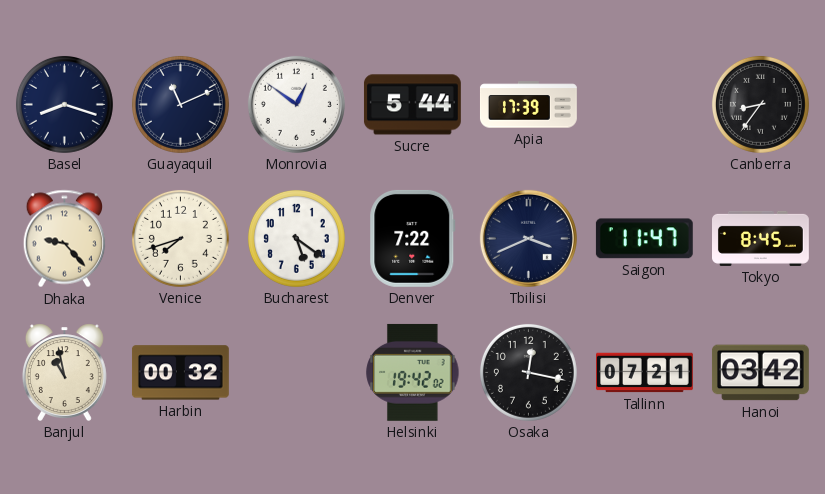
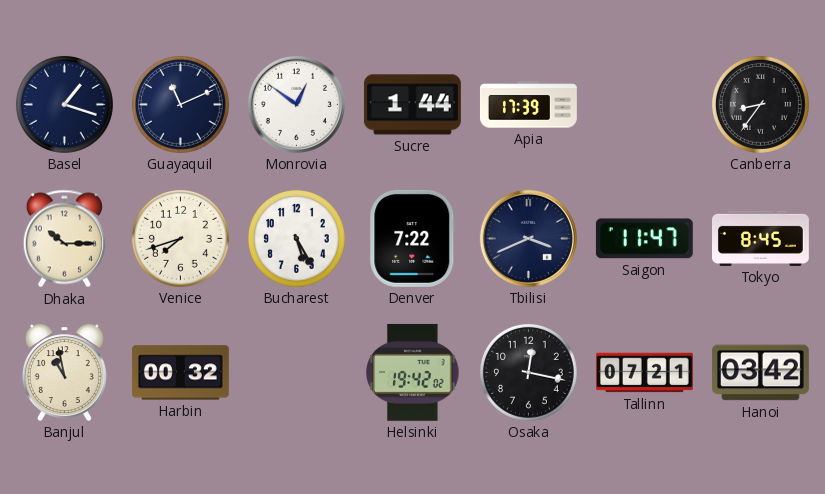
Basel: 8:18 -> 1:18
Sucre: 5:44 -> 1:44
Dhaka: 9:23 -> 10:15
Bucharest: 5:21 -> 5:25
